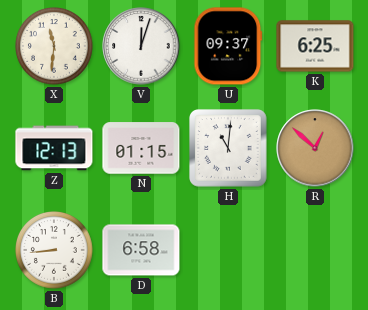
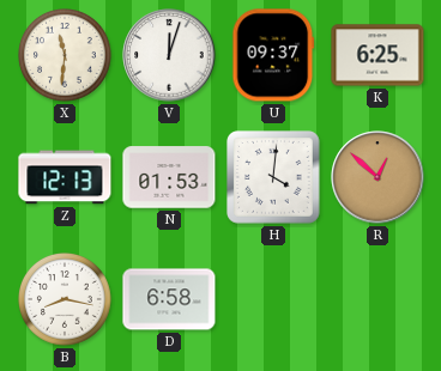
N: 01:15 -> 01:53
H: 11:01 -> 4:01
B: 8:44 -> 8:17
